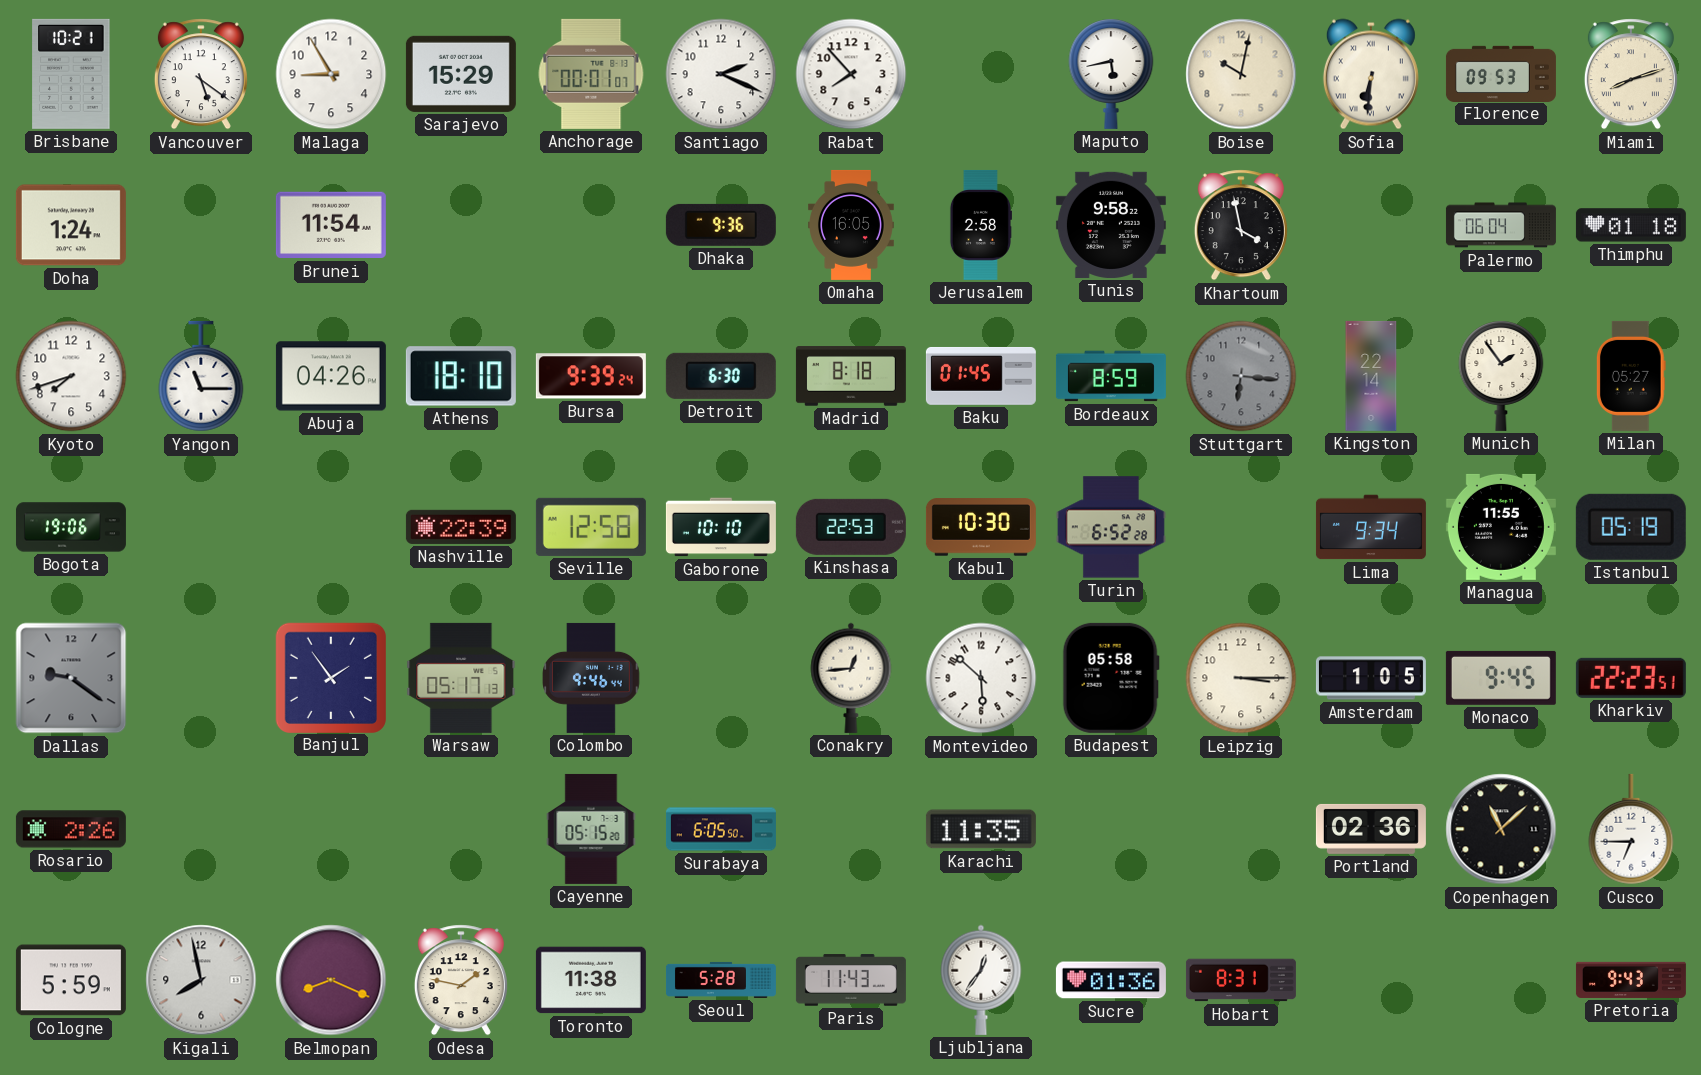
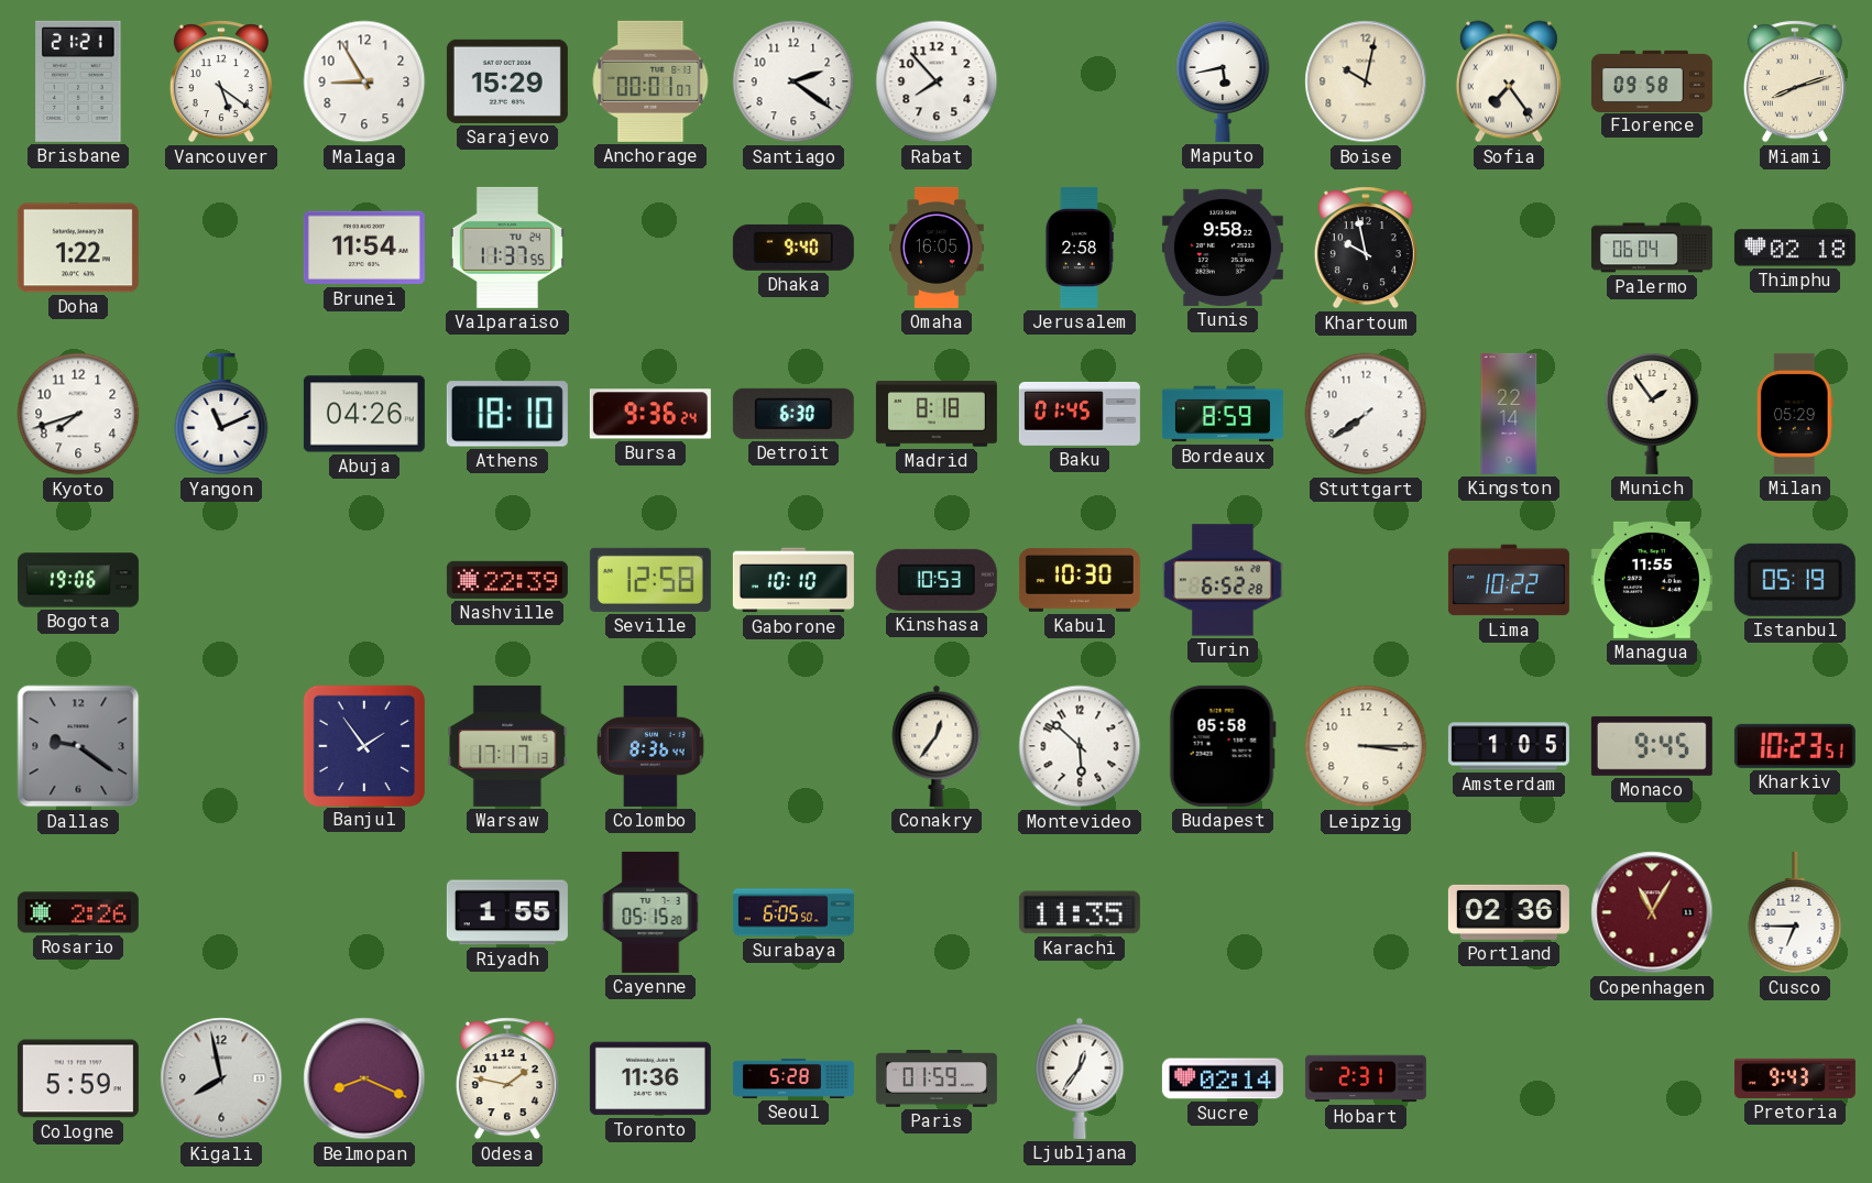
Brisbane: 10:21 -> 21:21
Santiago: 2:19 -> 2:21
Sofia: 6:31 -> 7:24
Florence: 09:53 -> 09:58
Doha: 1:24 -> 1:22
Valparaiso: none -> 11:37
Dhaka: 9:36 -> 9:40
Khartoum: 3:58 -> 9:58
Thimphu: 01:18 -> 02:18
Yangon: 11:15 -> 11:11
Bursa: 9:39 -> 9:36
Stuttgart: 6:16 -> 7:39
Stuttgart dial: grey -> white
Milan: 05:27 -> 05:29
Kinshasa: 22:53 -> 10:53
Lima: 9:34 -> 10:22
Warsaw: 05:17 -> 17:17
Colombo: 9:46 -> 8:36
Conakry: 12:44 -> 12:36
Kharkiv: 22:23 -> 10:23
Riyadh: none -> 1:55
Copenhagen: 11:08 -> 11:05
Copenhagen dial: black -> burgundy
Toronto: 11:38 -> 11:36
Paris: 11:43 -> 01:59
Sucre: 01:36 -> 02:14
Hobart: 8:31 -> 2:31
